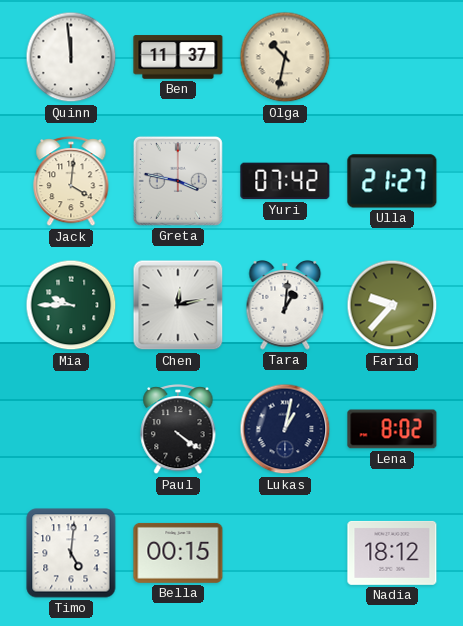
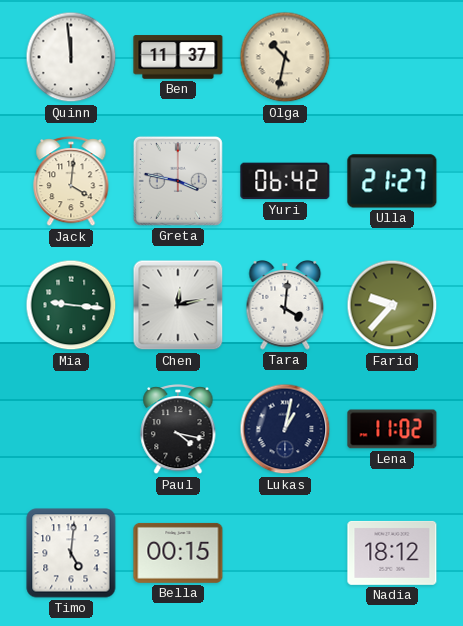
Yuri: 07:42 -> 06:42
Mia: 9:45 -> 9:16
Tara: 1:01 -> 4:01
Paul: 4:21 -> 4:17
Lena: 8:02 -> 11:02
